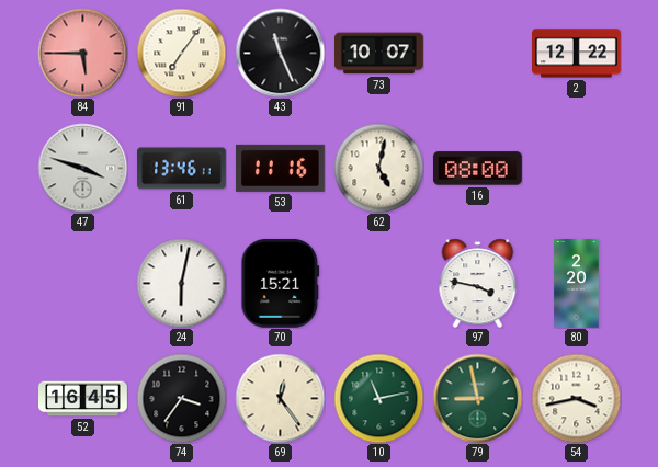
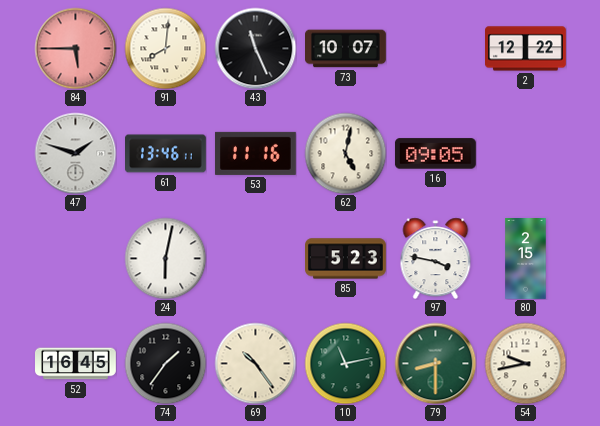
91: 7:06 -> 8:01
47: 3:48 -> 1:48
16: 08:00 -> 09:05
70: 15:21 -> none
85: none -> 5:23
80: 2:20 -> 2:15
74: 3:36 -> 1:36
69: 12:24 -> 10:24
79: 8:58 -> 8:30
54: 3:43 -> 9:43
